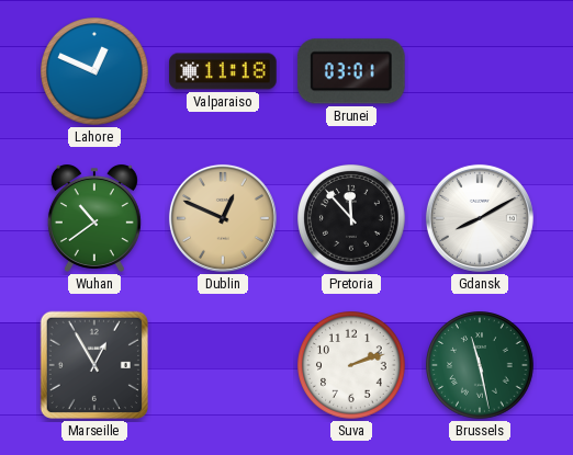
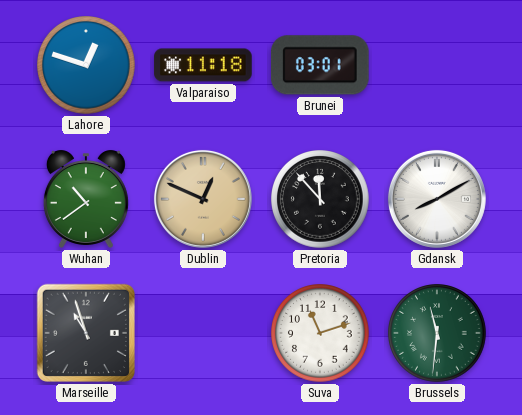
Lahore: 12:49 -> 12:48
Marseille: 12:55 -> 10:57
Suva: 2:12 -> 11:12
Brussels: 11:28 -> 11:31
